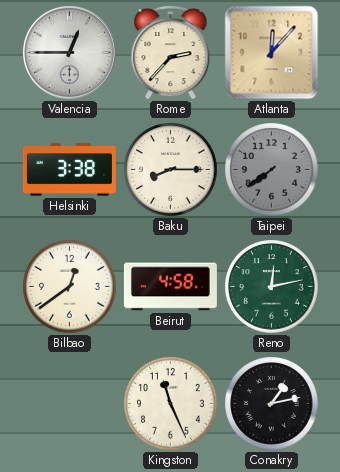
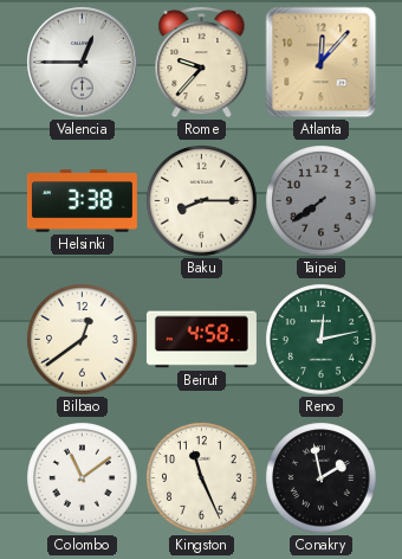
Rome: 2:37 -> 9:37
Colombo: none -> 11:09
Conakry: 1:13 -> 1:58
